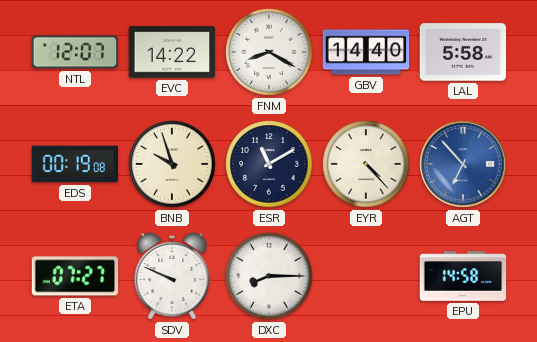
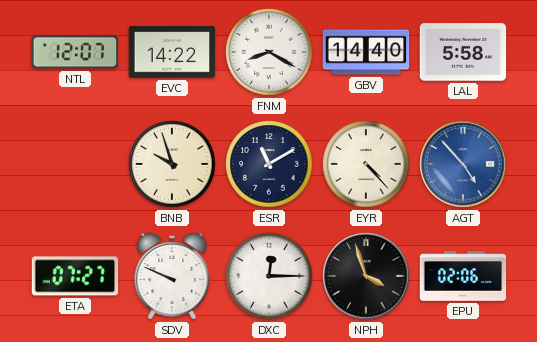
EDS: 00:19 -> none
AGT: 6:53 -> 4:53
DXC: 8:15 -> 12:15
NPH: none -> 3:57
EPU: 14:58 -> 02:06
